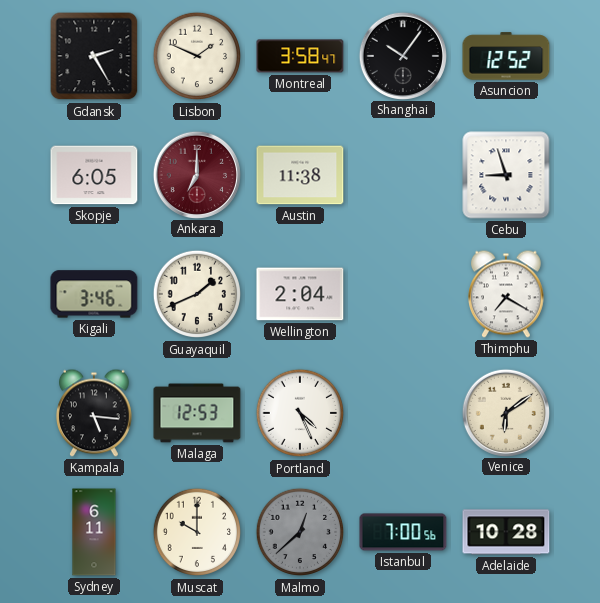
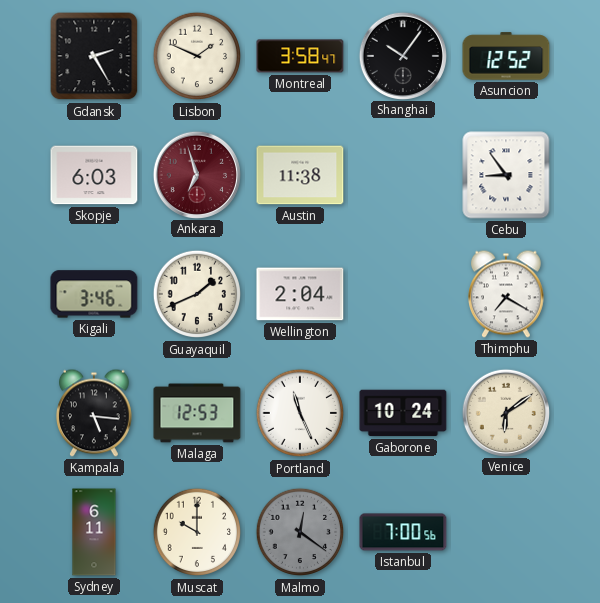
Skopje: 6:05 -> 6:03
Ankara: 7:00 -> 6:57
Cebu: 8:57 -> 8:54
Portland: 4:26 -> 11:26
Gaborone: none -> 10:24
Malmo: 12:38 -> 12:21
Adelaide: 10:28 -> none
